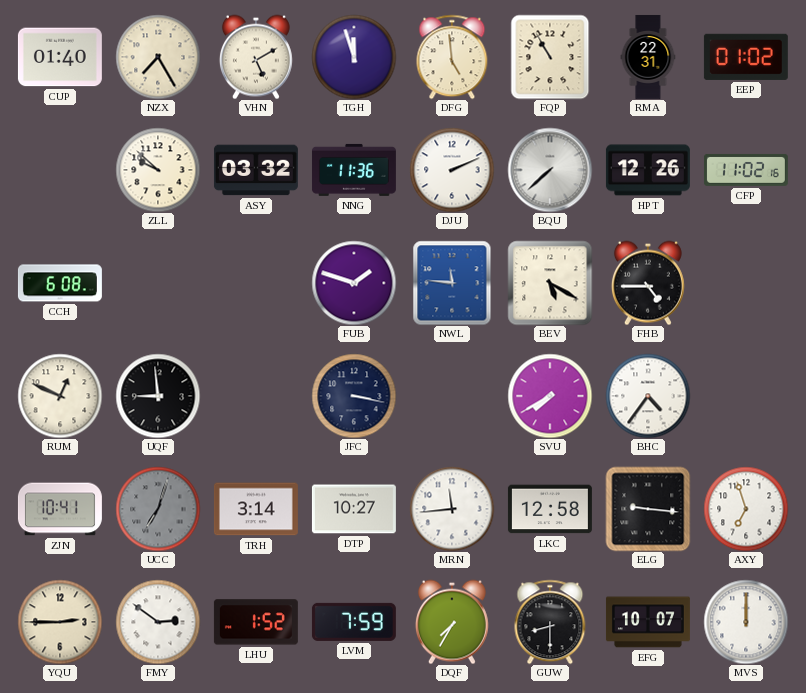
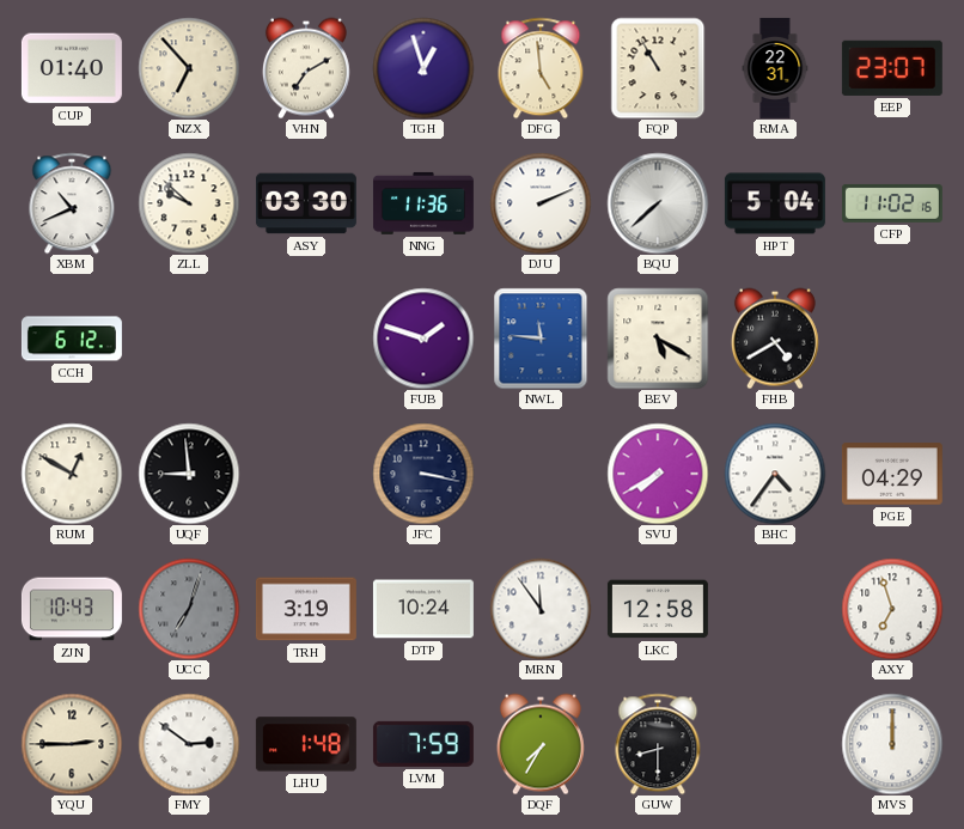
NZX: 7:25 -> 6:53
VHN: 5:10 -> 7:10
TGH: 11:57 -> 12:57
EEP: 01:02 -> 23:07
XBM: none -> 10:41
ASY: 03:32 -> 03:30
HPT: 12:26 -> 5:04
CCH: 6:08 -> 6:12
FHB: 4:45 -> 4:40
RUM: 12:49 -> 12:50
PGE: none -> 04:29
ZJN: 10:41 -> 10:43
TRH: 3:14 -> 3:19
DTP: 10:27 -> 10:24
MRN: 11:44 -> 11:54
ELG: 9:16 -> none
LHU: 1:52 -> 1:48
EFG: 10:07 -> none
